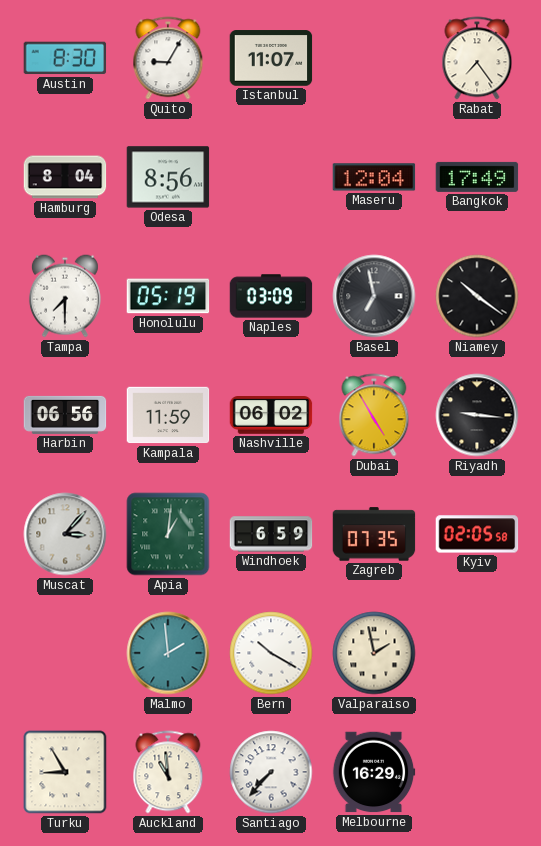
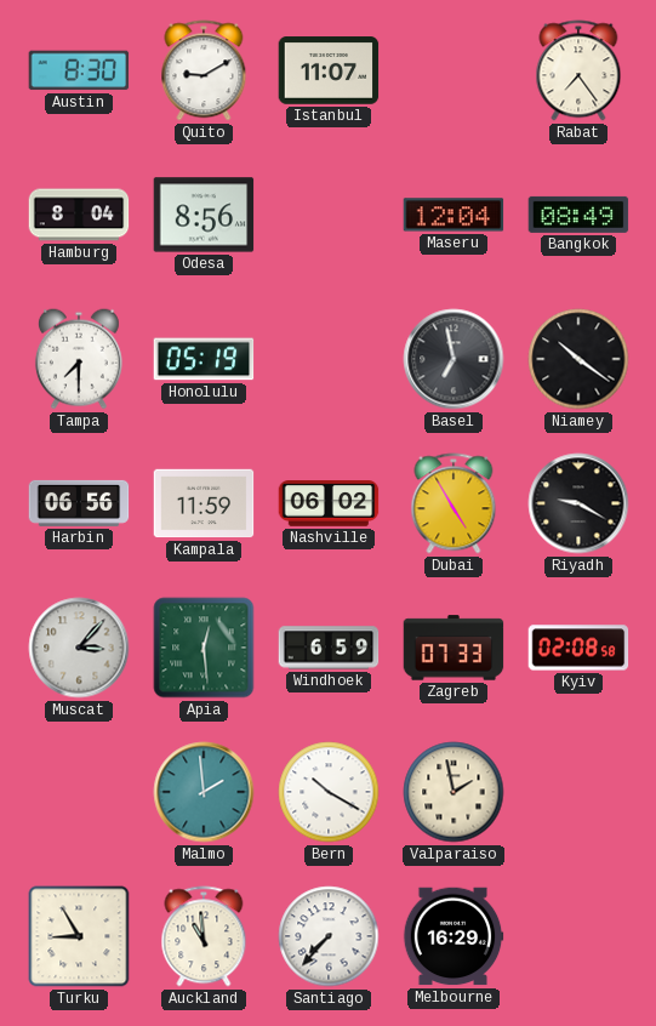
Quito: 9:05 -> 9:10
Bangkok: 17:49 -> 08:49
Naples: 03:09 -> none
Riyadh: 9:16 -> 9:20
Apia: 1:01 -> 12:29
Zagreb: 07:35 -> 07:33
Kyiv: 02:05 -> 02:08
